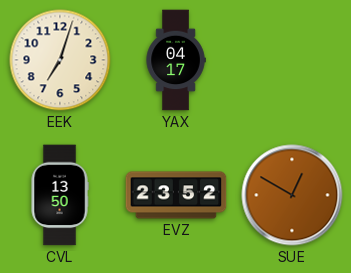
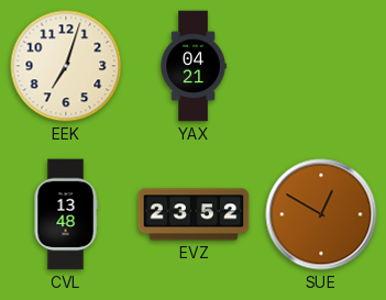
YAX: 04:17 -> 04:21
CVL: 13:50 -> 13:48
